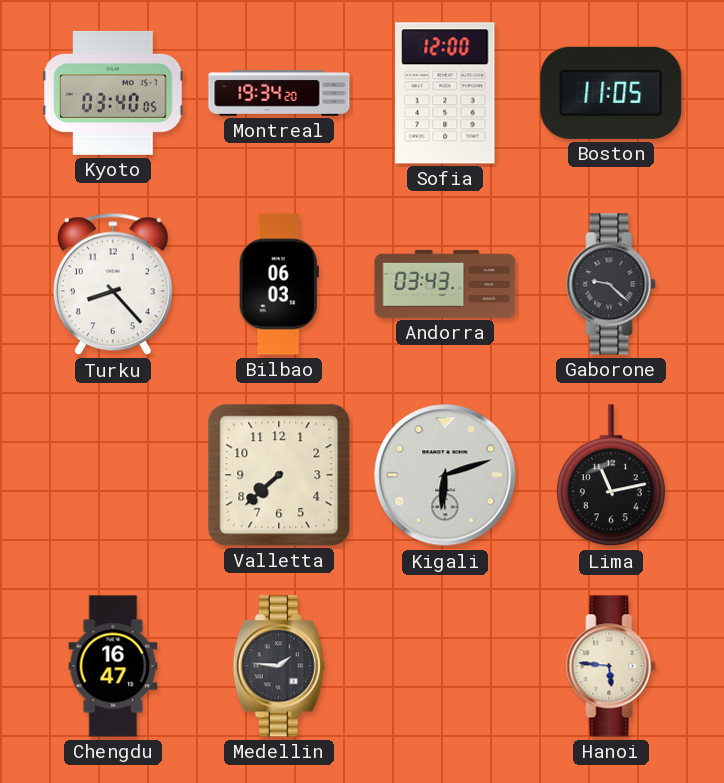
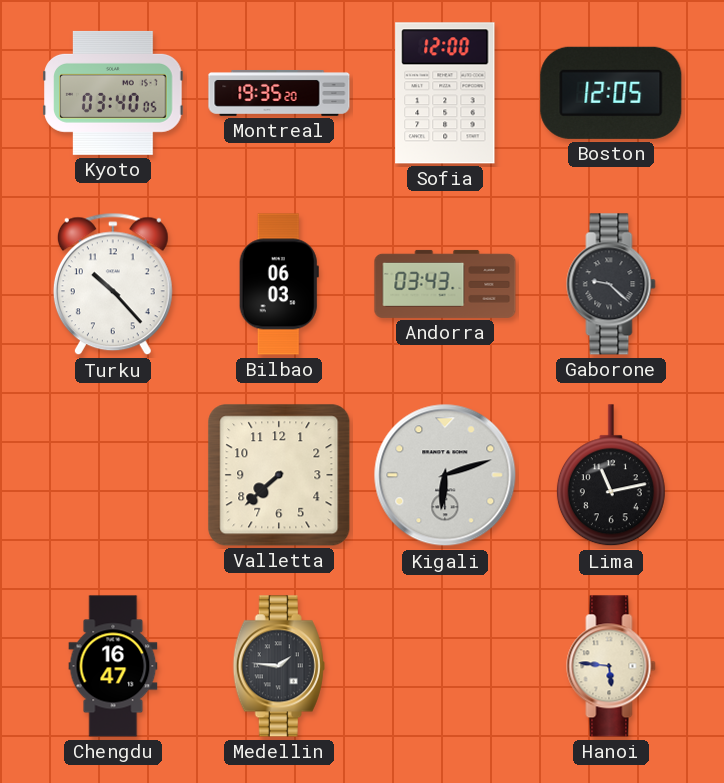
Montreal: 19:34 -> 19:35
Boston: 11:05 -> 12:05
Turku: 8:23 -> 10:23
